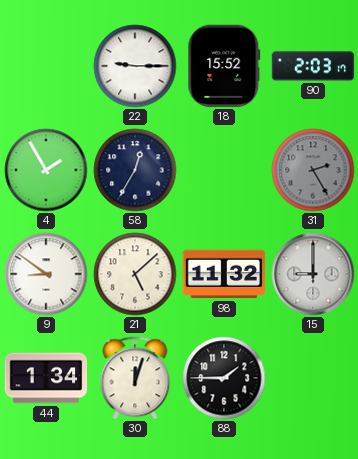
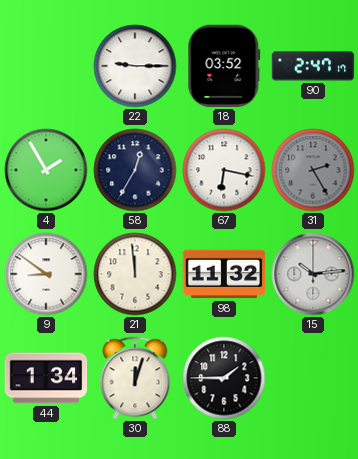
18: 15:52 -> 03:52
90: 2:03 -> 2:47
67: none -> 6:17
21: 5:08 -> 11:59
15: 9:00 -> 10:14
